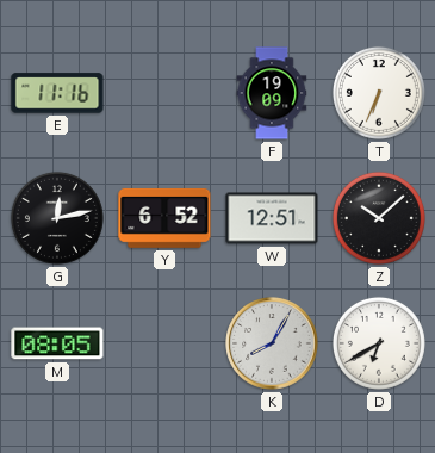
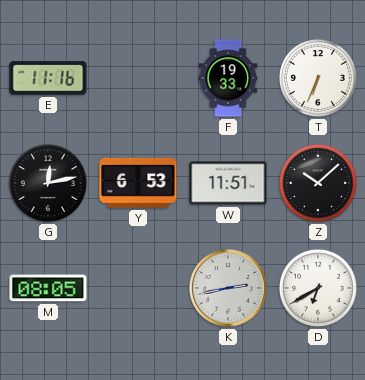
F: 19:09 -> 19:33
Y: 6:52 -> 6:53
W: 12:51 -> 11:51
K: 8:05 -> 2:43
